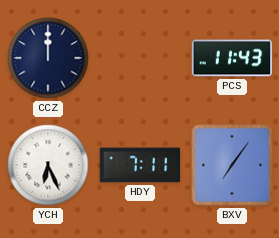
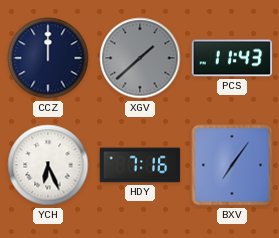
XGV: none -> 1:38
HDY: 7:11 -> 7:16
